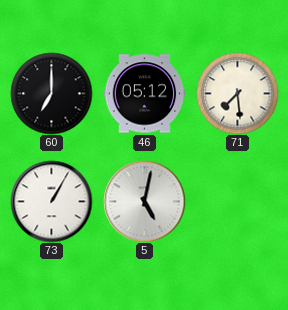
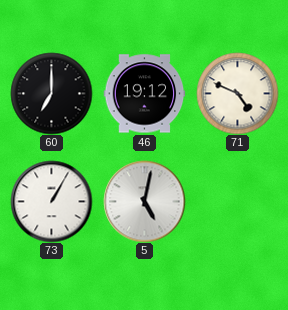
46: 05:12 -> 19:12
71: 7:29 -> 4:49
